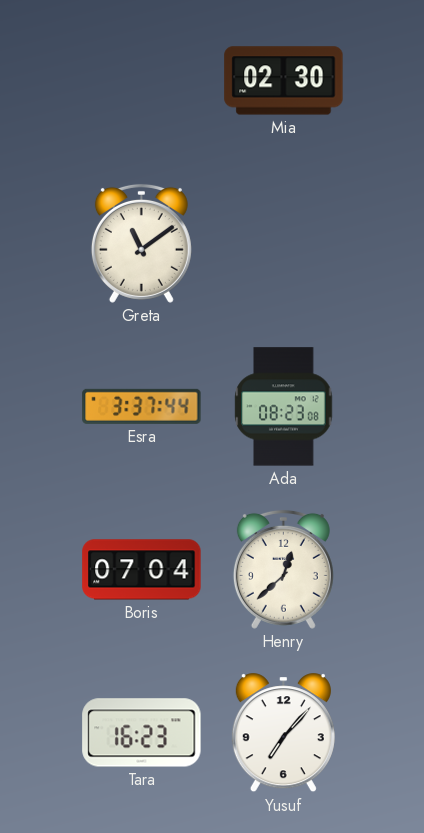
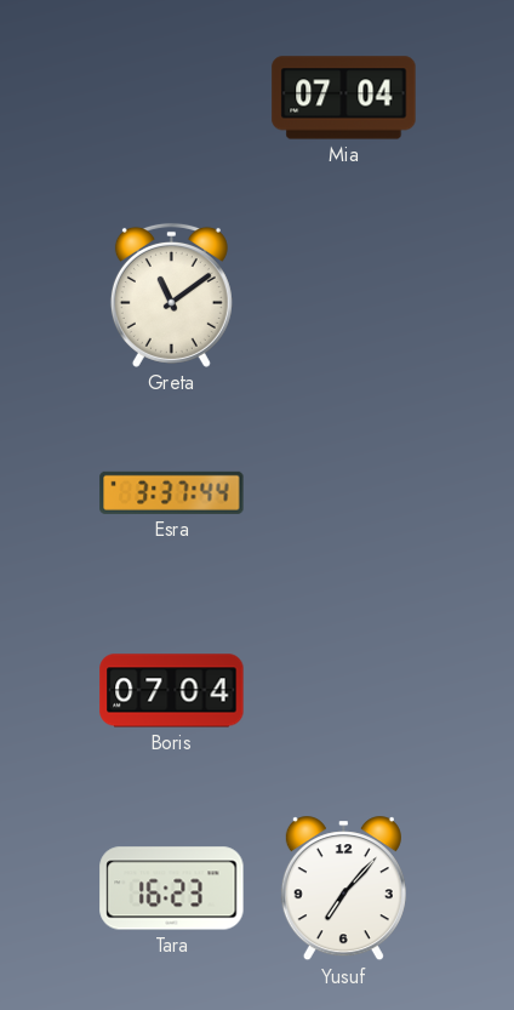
Mia: 02:30 -> 07:04
Ada: 08:23 -> none
Henry: 12:38 -> none
